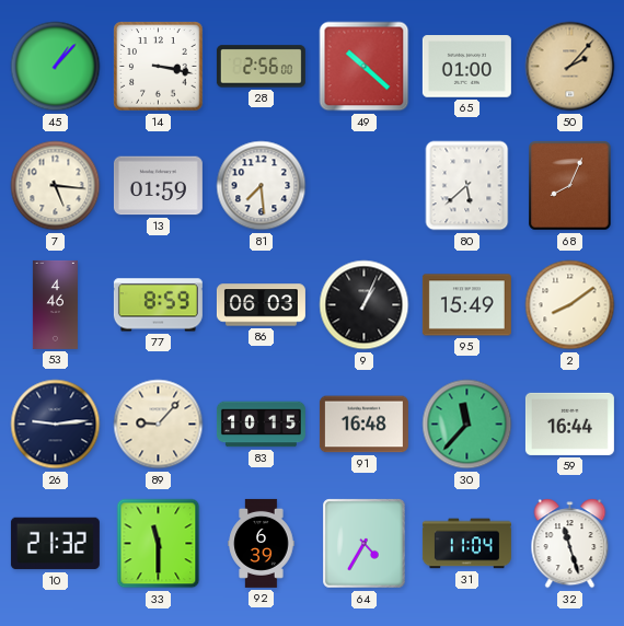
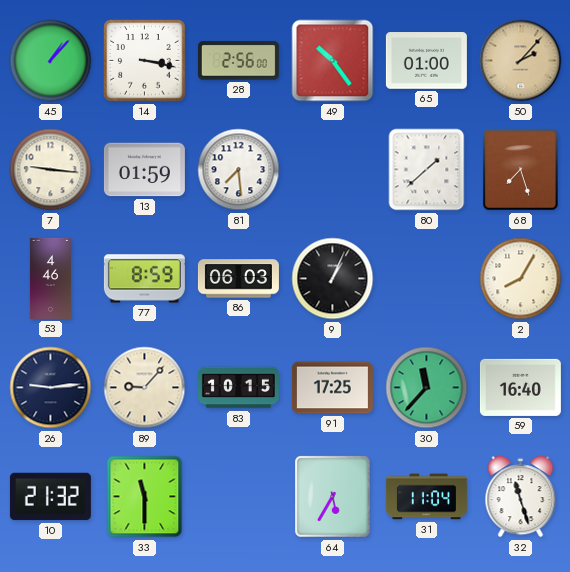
49: 10:22 -> 10:24
7: 5:16 -> 9:16
80: 5:38 -> 1:38
68: 8:04 -> 7:27
95: 15:49 -> none
2: 8:09 -> 8:05
91: 16:48 -> 17:25
59: 16:44 -> 16:40
92: 6:39 -> none
64: 4:35 -> 5:35
